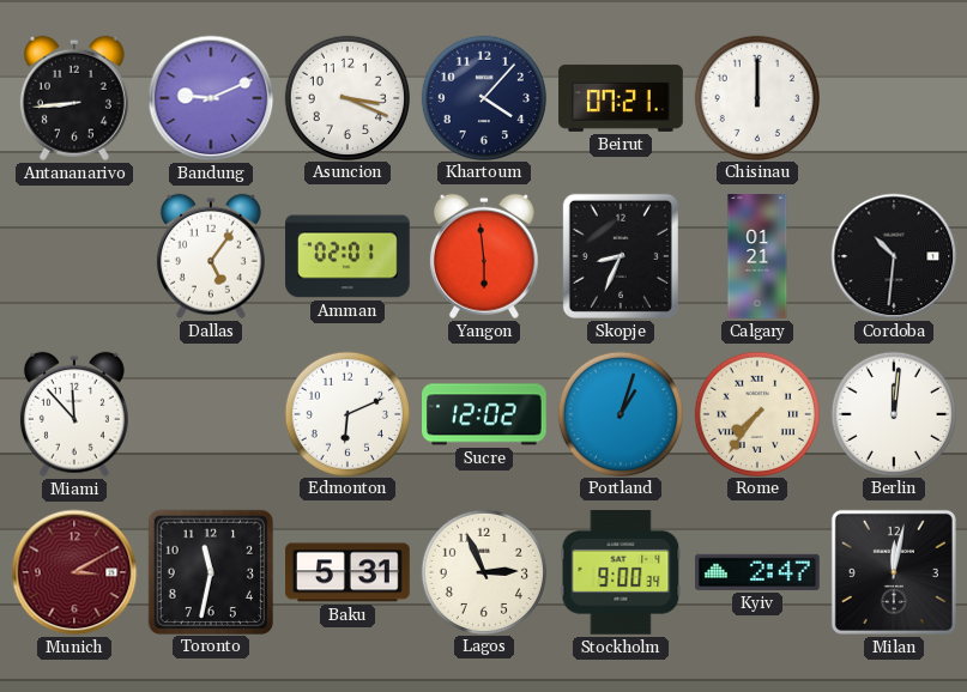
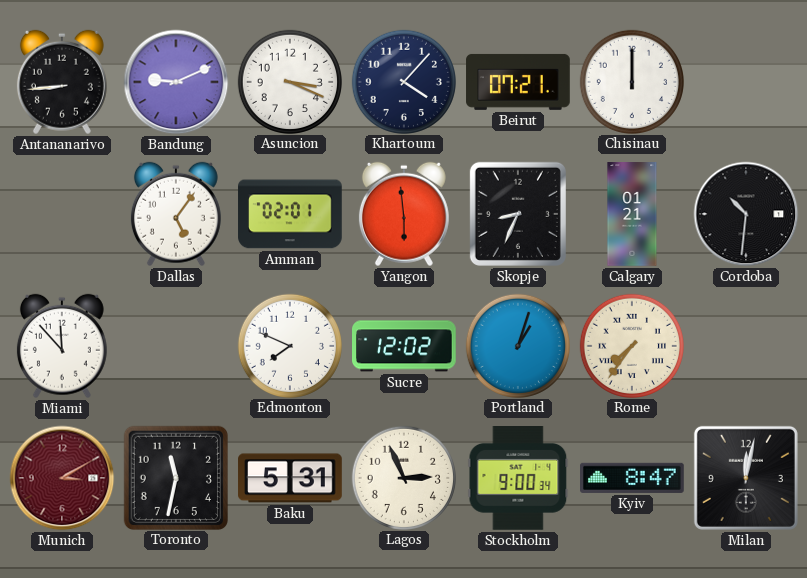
Edmonton: 6:11 -> 7:49
Berlin: 12:01 -> none
Kyiv: 2:47 -> 8:47
